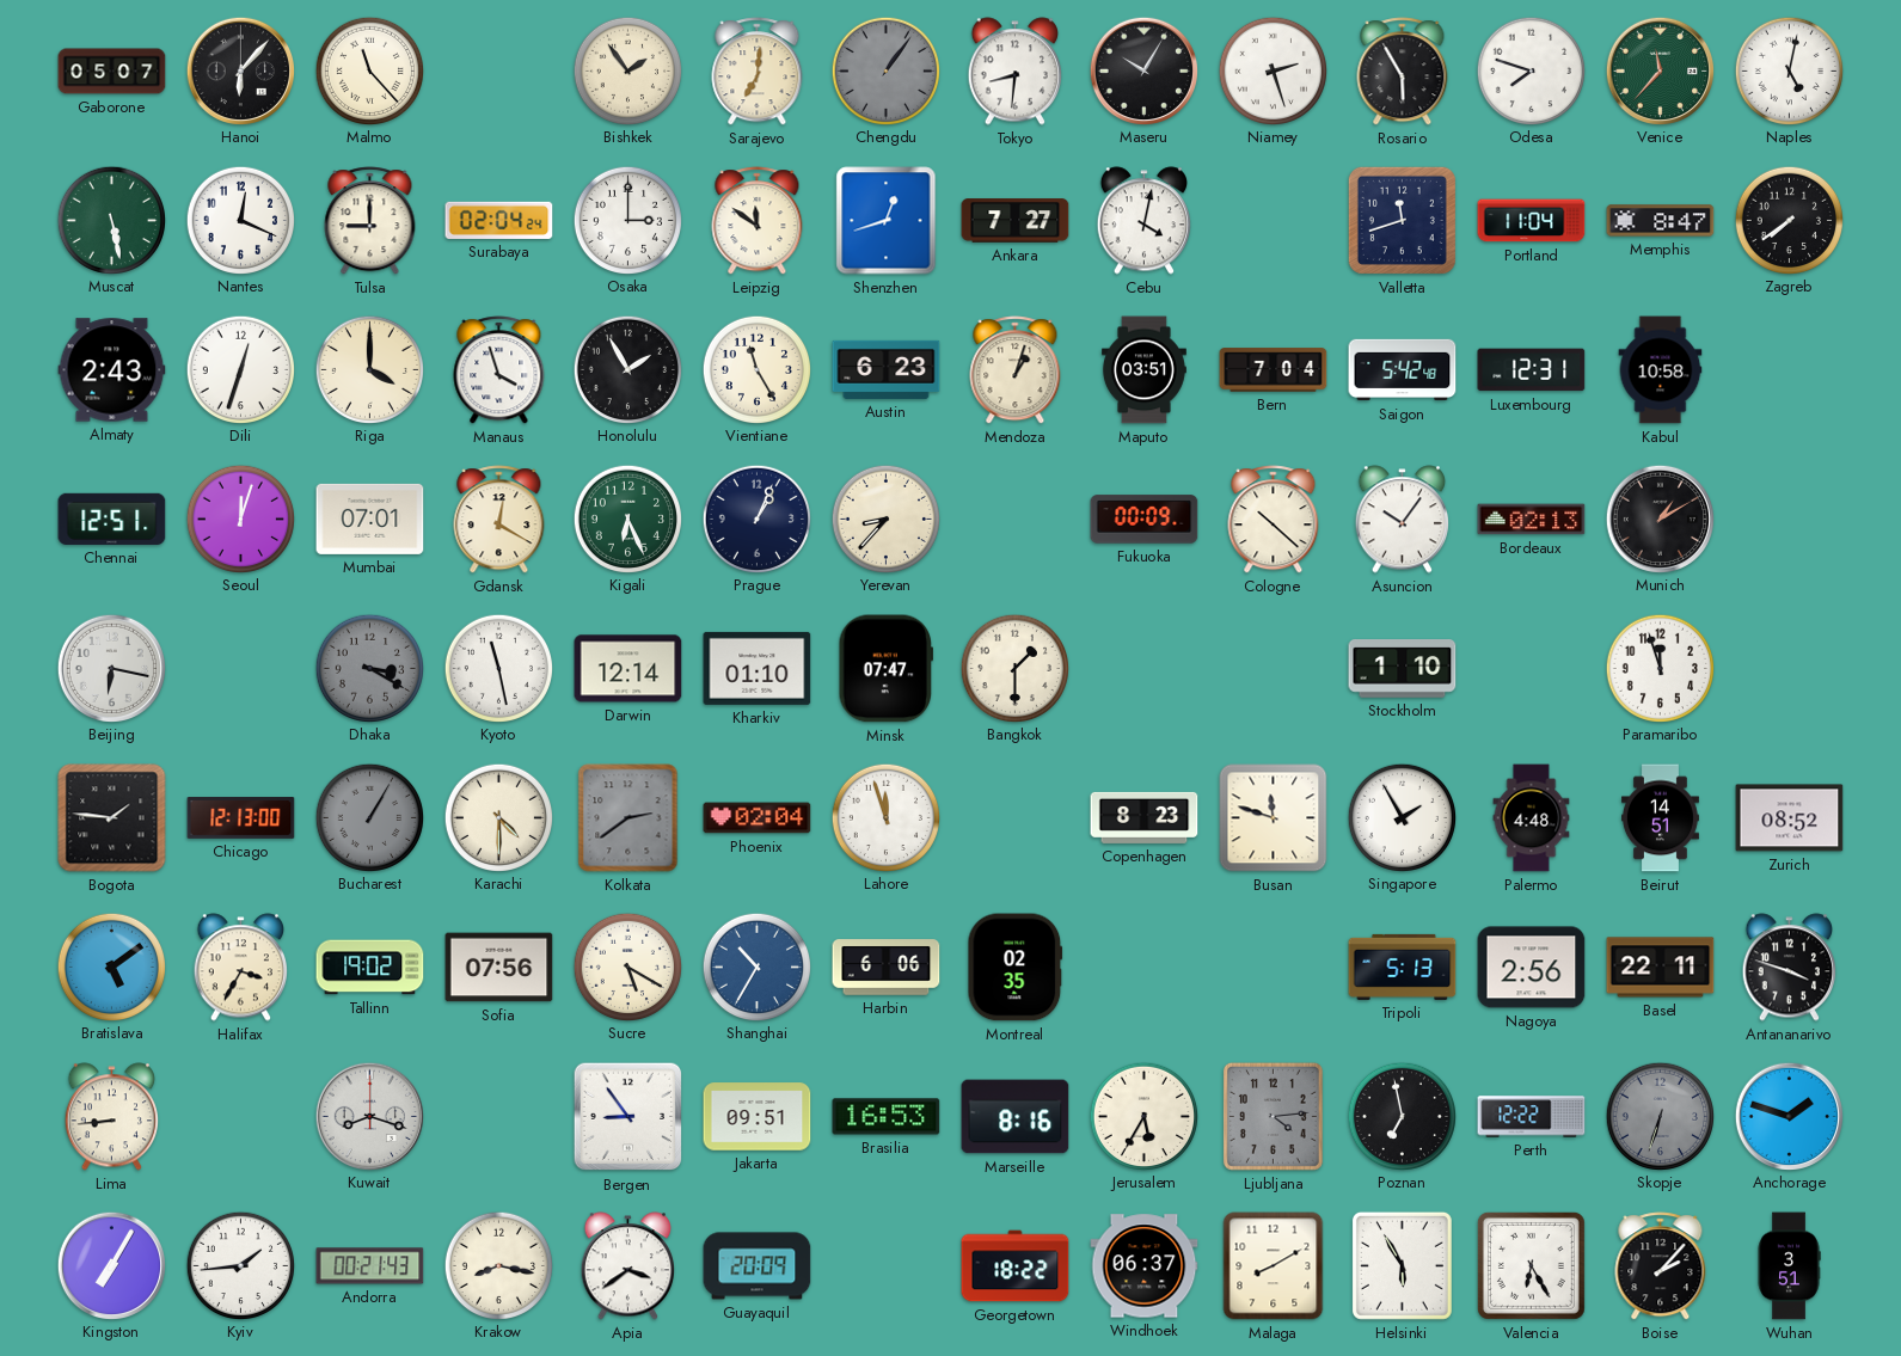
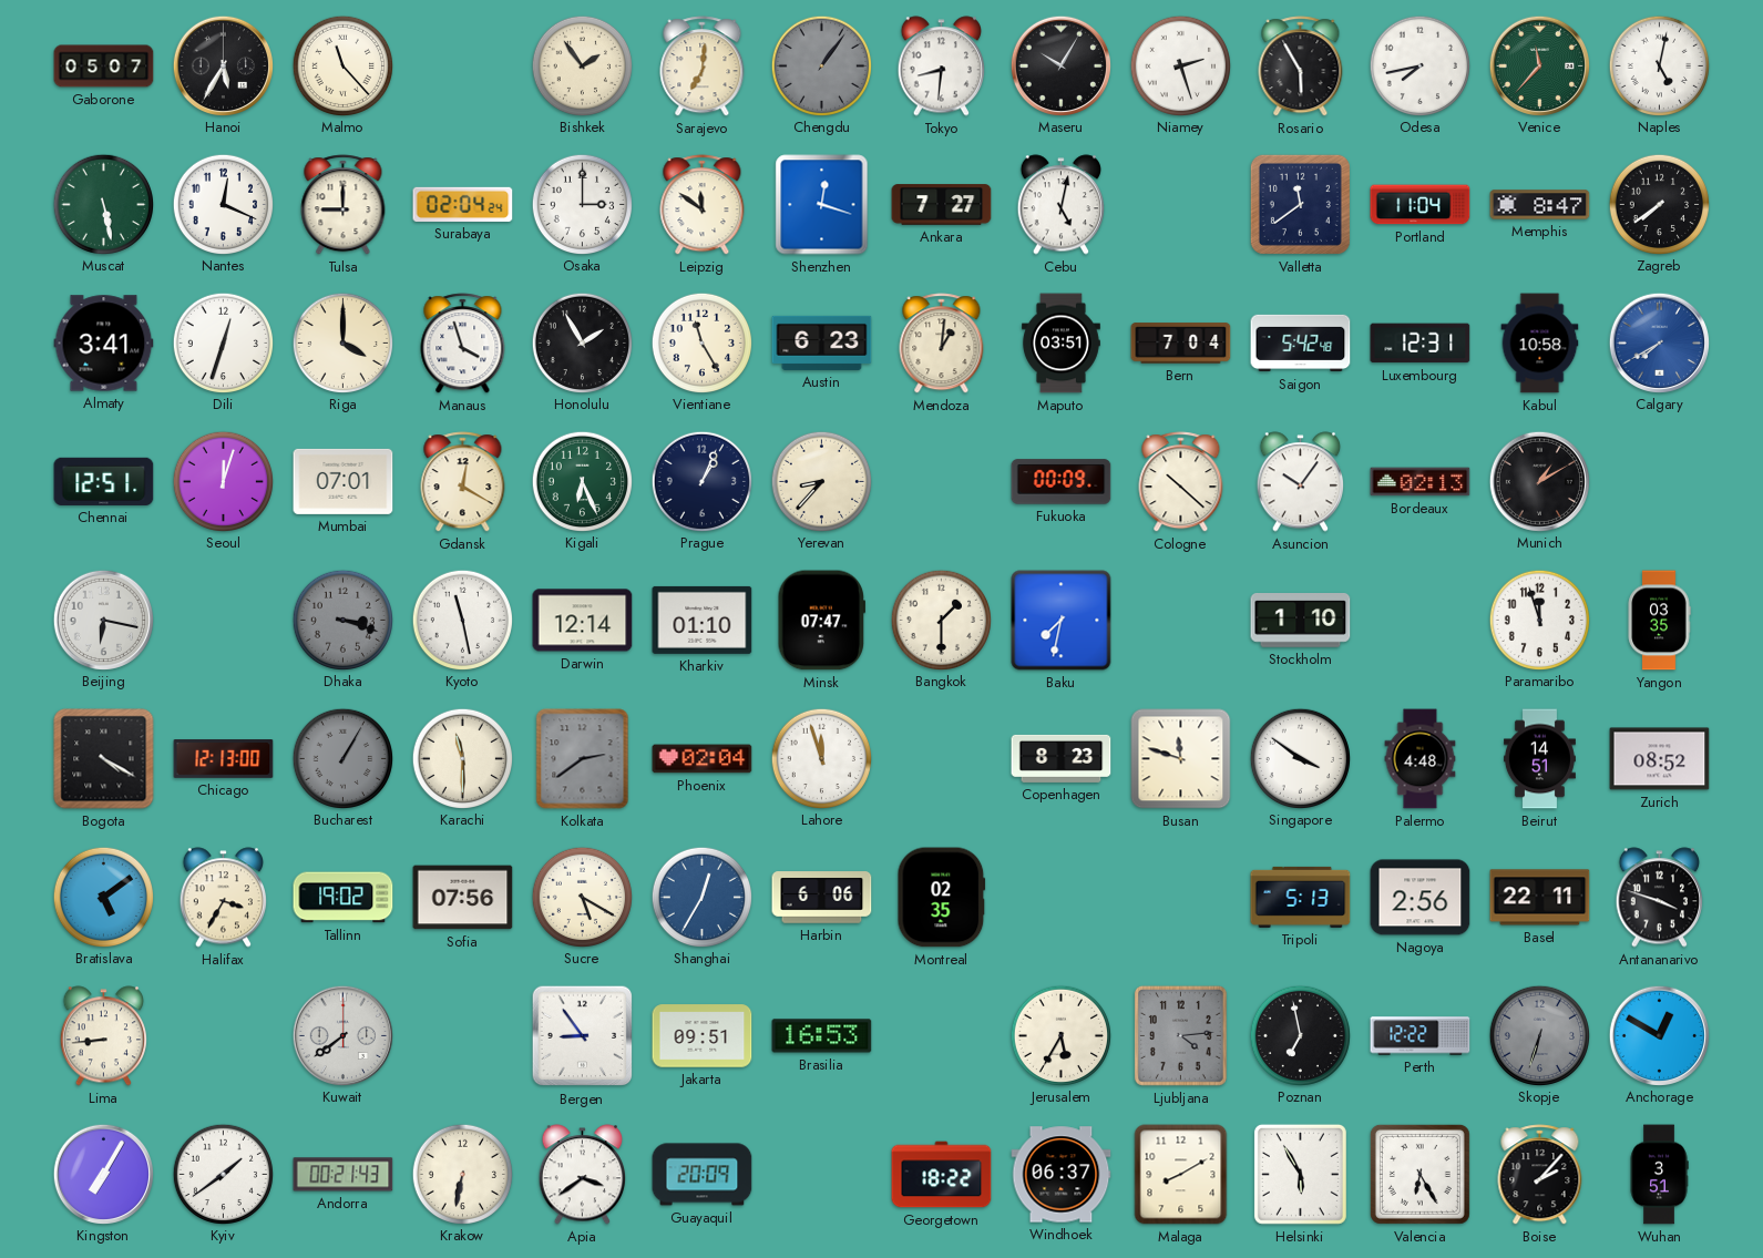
Hanoi: 6:07 -> 5:35
Odesa: 7:48 -> 7:43
Shenzhen: 12:42 -> 12:18
Cebu: 4:02 -> 5:02
Valletta: 11:42 -> 11:39
Almaty: 2:43 -> 3:41
Mendoza: 1:03 -> 1:01
Calgary: none -> 7:40
Dhaka: 3:20 -> 3:18
Baku: none -> 7:32
Yangon: none -> 03:35
Bogota: 1:46 -> 4:20
Karachi: 4:30 -> 11:30
Singapore: 1:55 -> 3:51
Shanghai: 10:35 -> 12:35
Kuwait: 8:18 -> 7:39
Marseille: 8:16 -> none
Anchorage: 1:48 -> 12:50
Kyiv: 1:44 -> 1:39
Krakow: 8:17 -> 6:32
